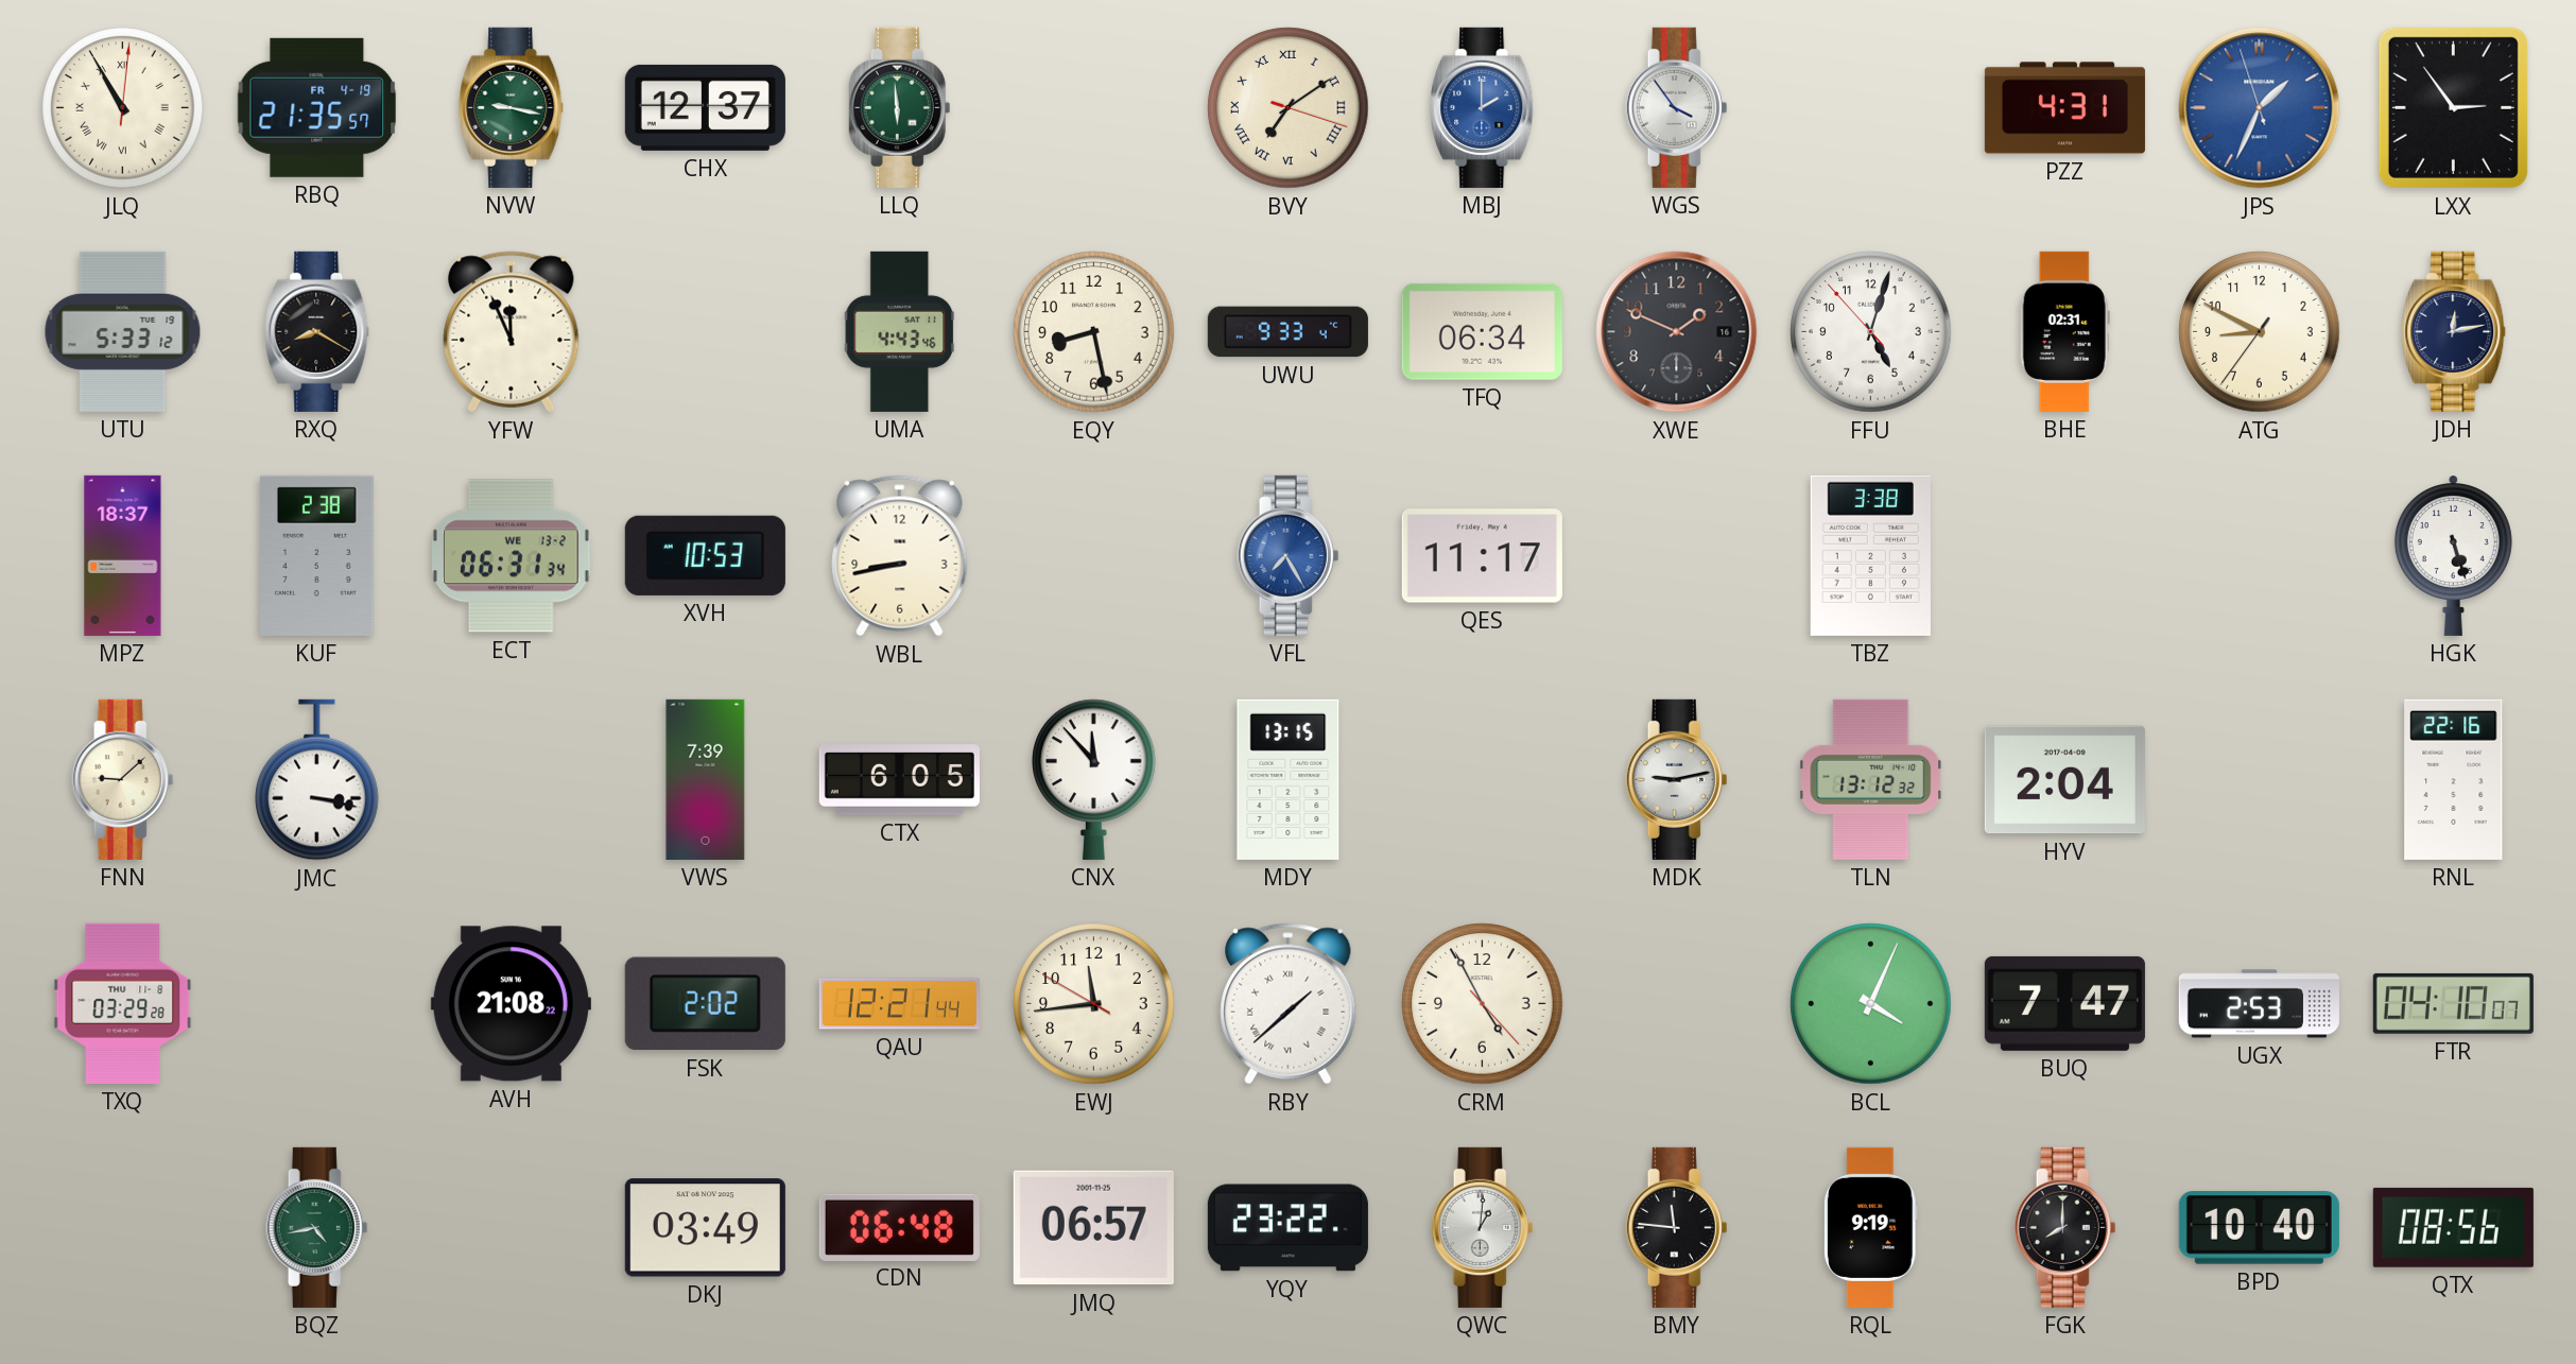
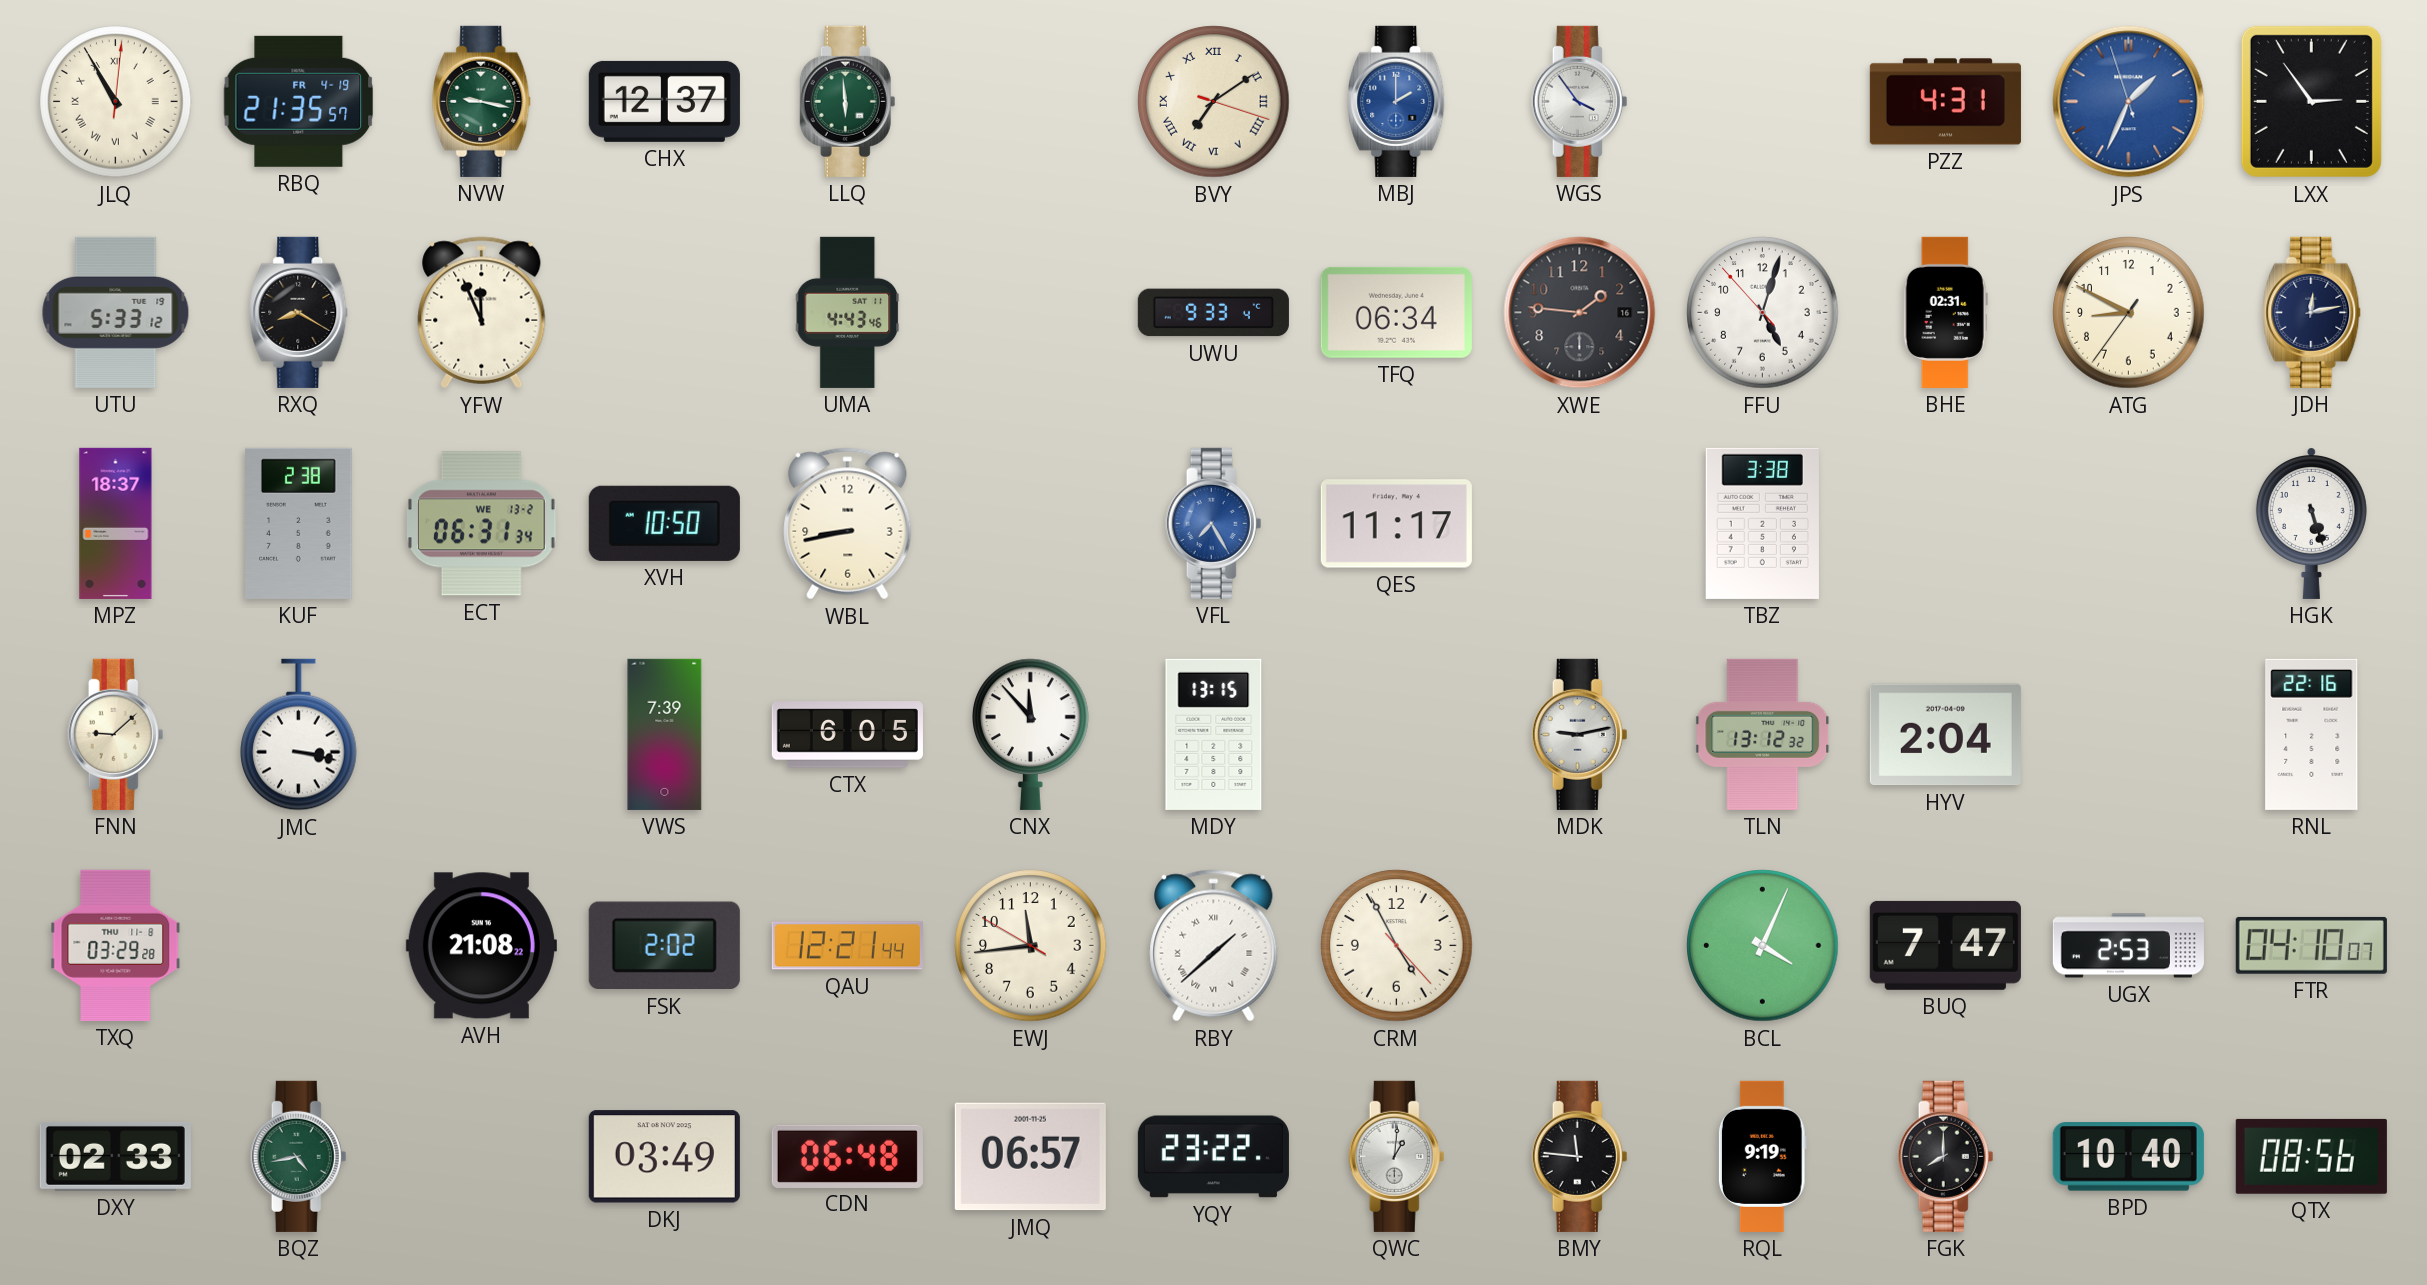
EQY: 8:28 -> none
XWE: 1:49 -> 1:46
XVH: 10:53 -> 10:50
DXY: none -> 02:33
